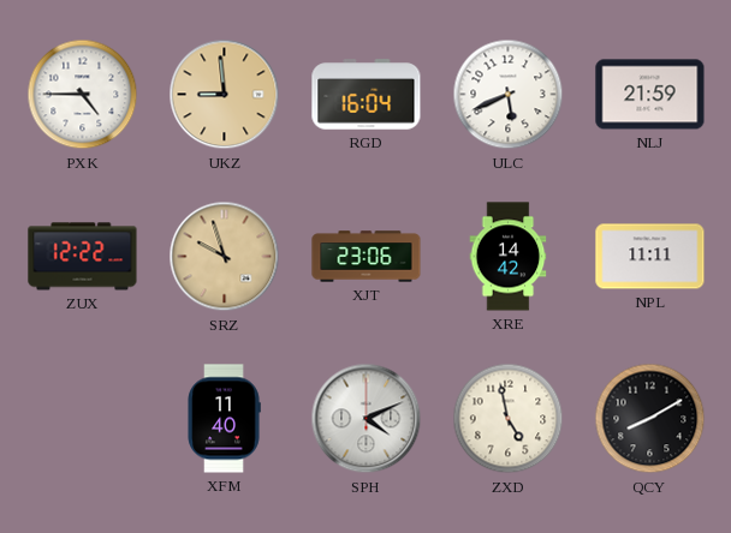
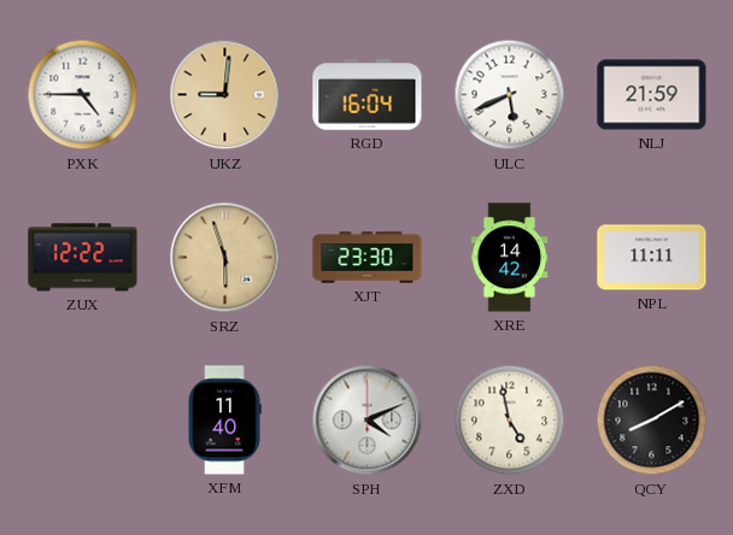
UKZ: 8:59 -> 9:01
SRZ: 9:57 -> 5:57
XJT: 23:06 -> 23:30
